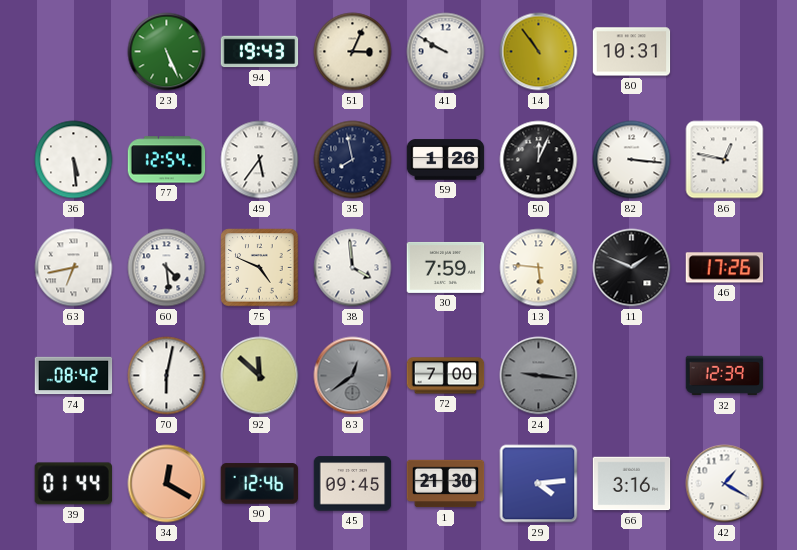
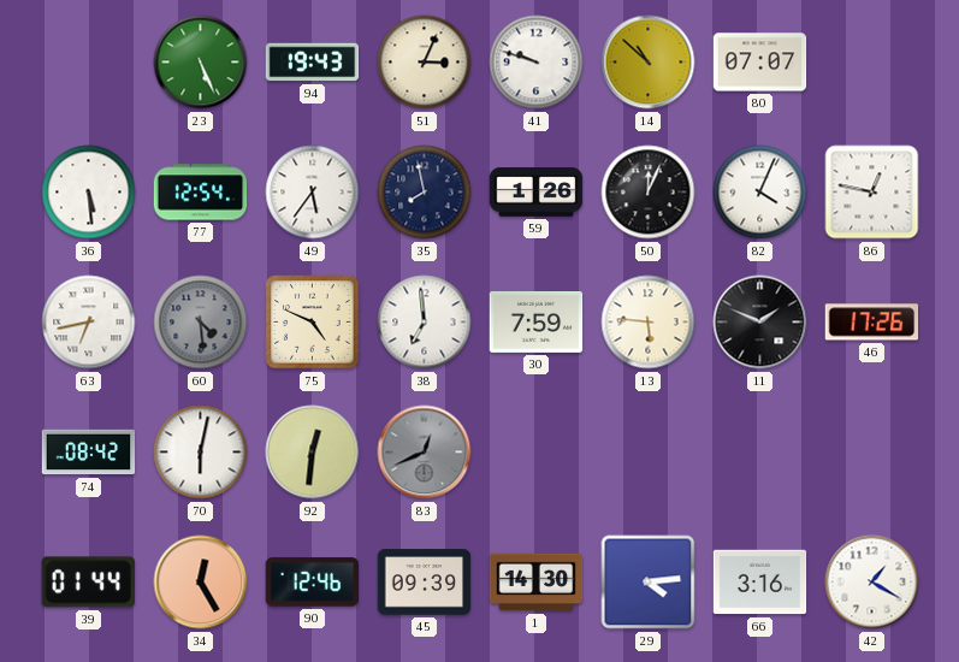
41: 9:50 -> 9:48
14: 10:54 -> 10:52
80: 10:31 -> 07:07
82: 3:16 -> 4:04
60 dial: white -> grey
38: 3:59 -> 6:59
92: 11:52 -> 12:31
83: 12:39 -> 12:41
72: 7:00 -> none
24: 9:16 -> none
32: 12:39 -> none
34: 12:20 -> 12:25
45: 09:45 -> 09:39
1: 21:30 -> 14:30
